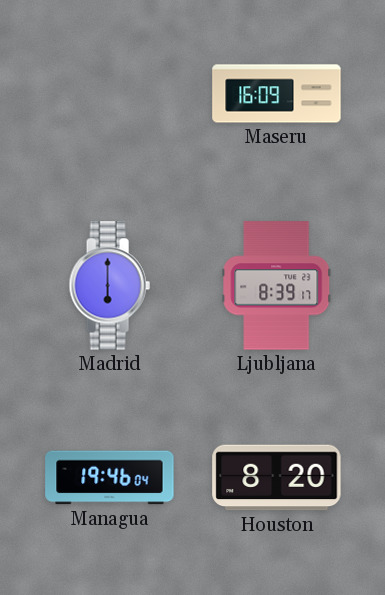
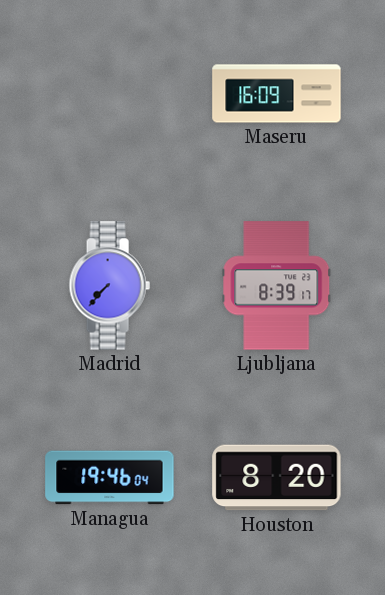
Madrid: 6:00 -> 7:37
